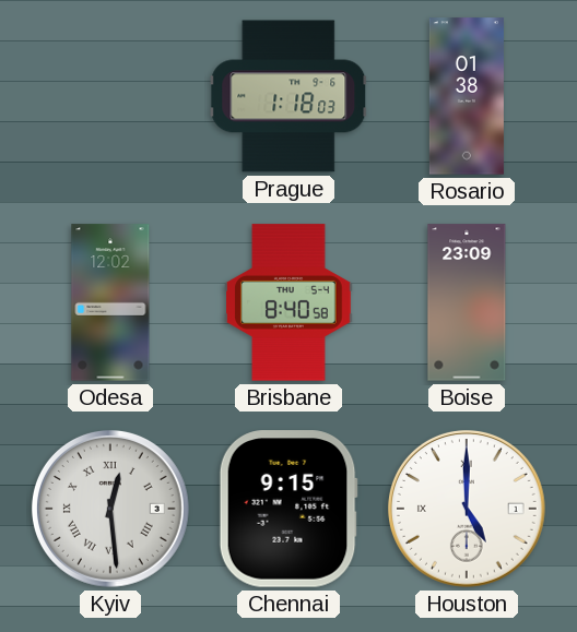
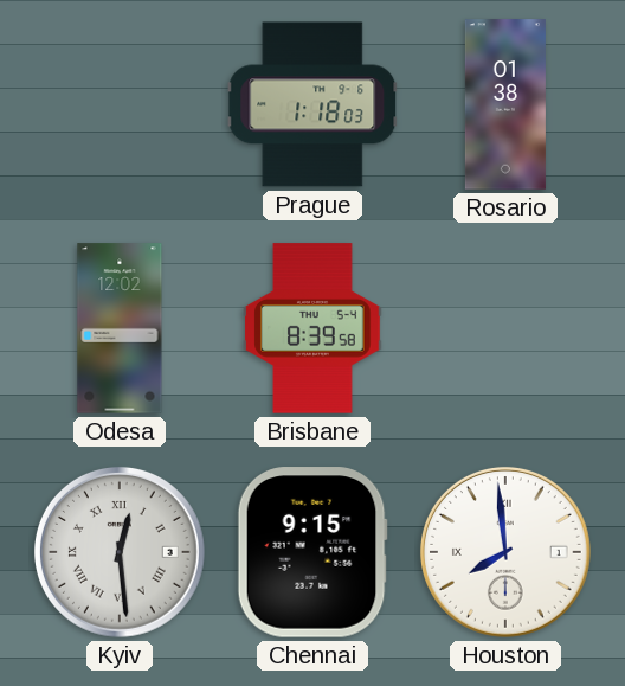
Brisbane: 8:40 -> 8:39
Boise: 23:09 -> none
Houston: 5:00 -> 7:59
